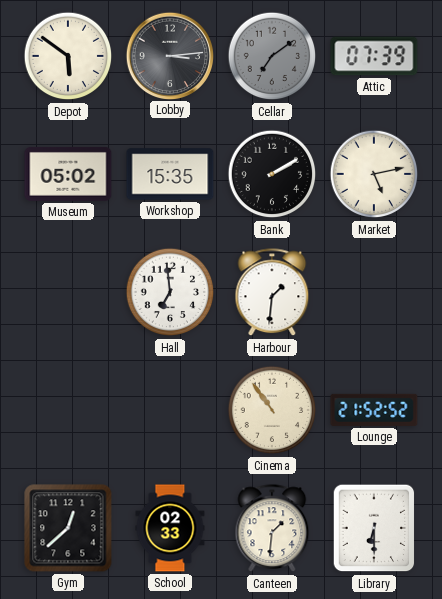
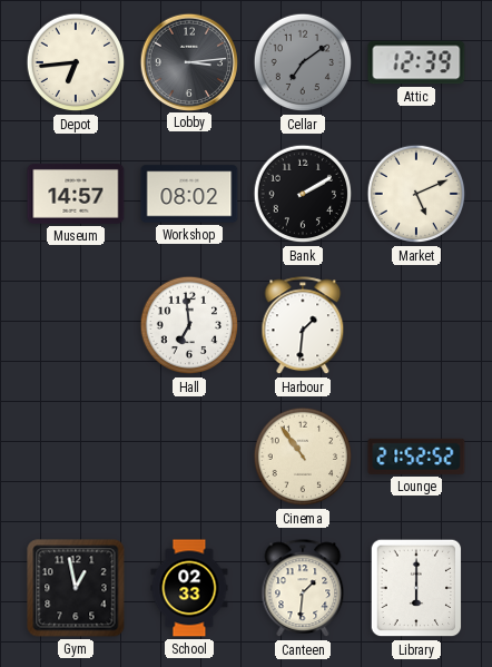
Depot: 5:51 -> 6:44
Attic: 07:39 -> 12:39
Museum: 05:02 -> 14:57
Workshop: 15:35 -> 08:02
Market: 5:13 -> 5:11
Gym: 12:38 -> 12:58
Library: 6:30 -> 6:00
